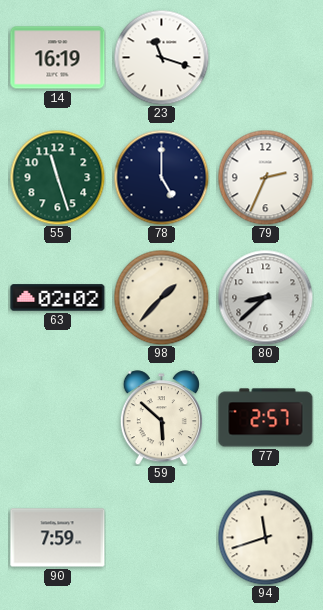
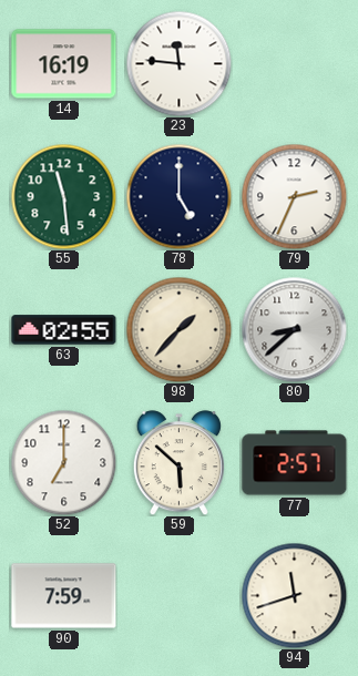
23: 11:18 -> 11:46
55: 11:27 -> 11:29
63: 02:02 -> 02:55
52: none -> 7:00
